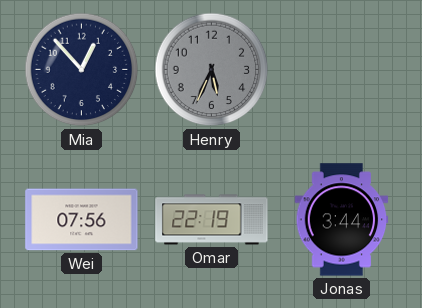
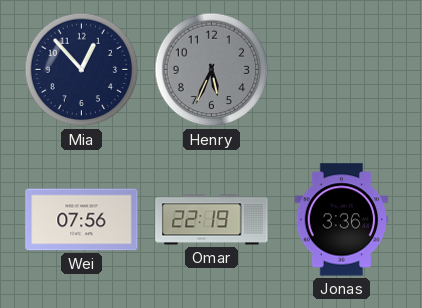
Jonas: 3:44 -> 3:36
